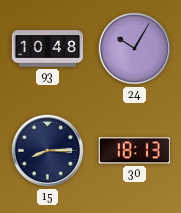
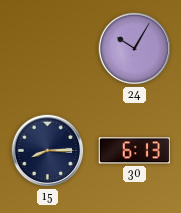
93: 10:48 -> none
30: 18:13 -> 6:13
